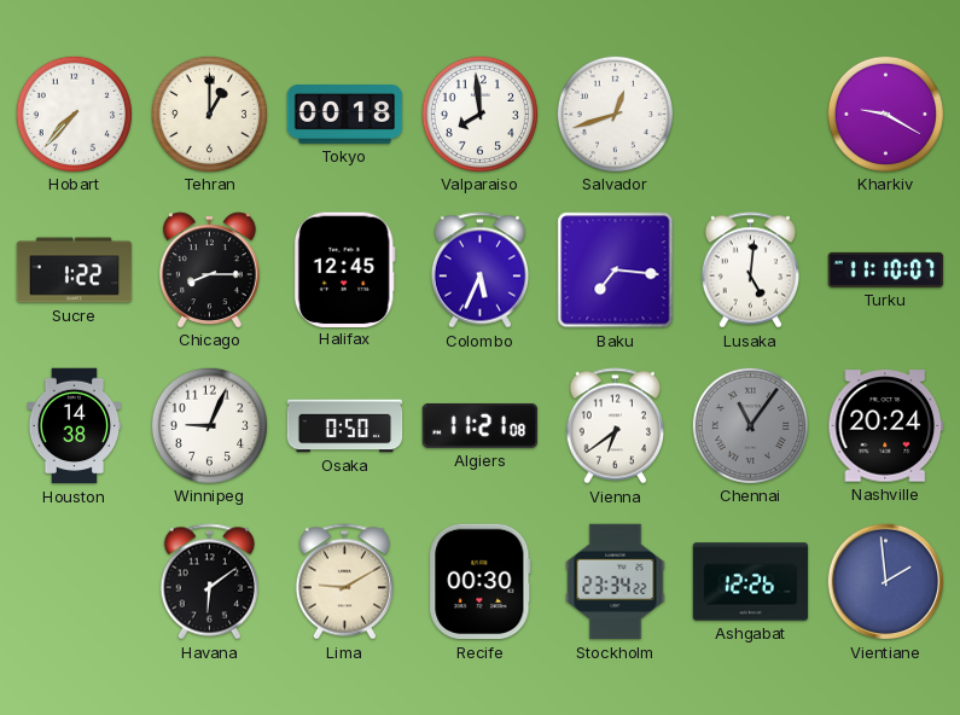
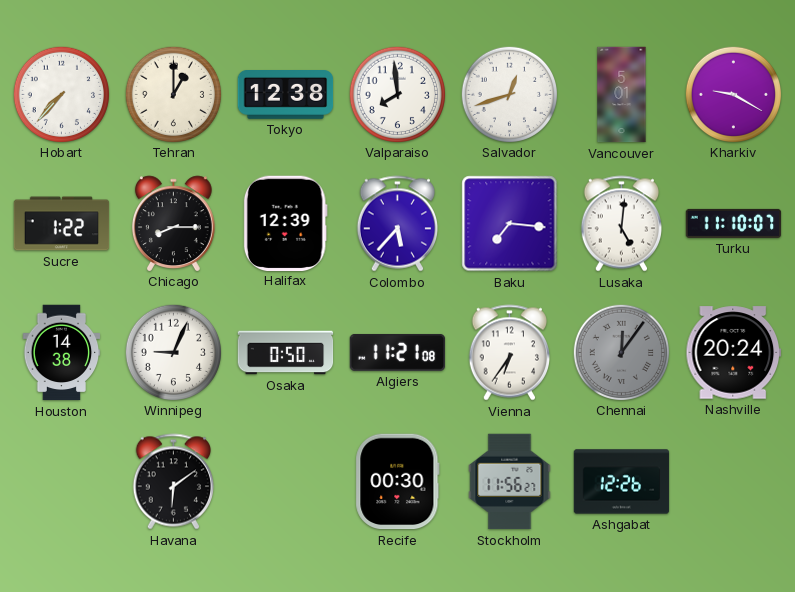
Tokyo: 00:18 -> 12:38
Vancouver: none -> 5:01
Halifax: 12:45 -> 12:39
Colombo: 5:34 -> 5:37
Vienna: 6:39 -> 6:36
Chennai: 11:06 -> 12:06
Lima: 9:10 -> none
Stockholm: 23:34 -> 11:56
Vientiane: 1:59 -> none
